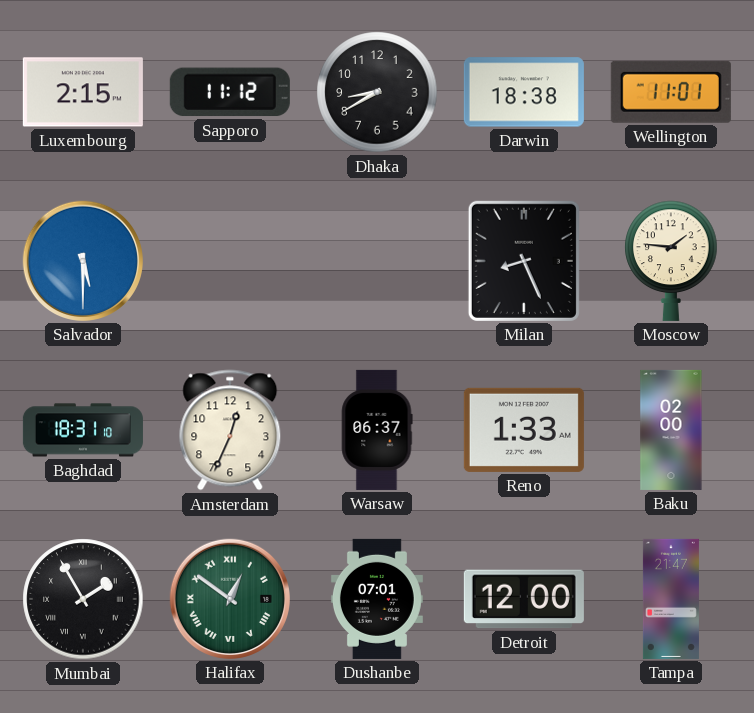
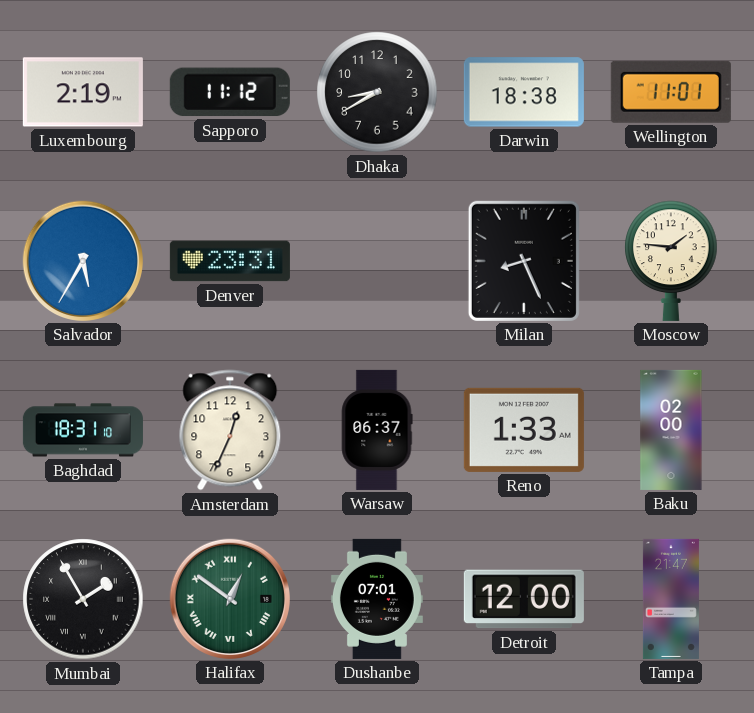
Luxembourg: 2:15 -> 2:19
Salvador: 5:30 -> 5:35
Denver: none -> 23:31
